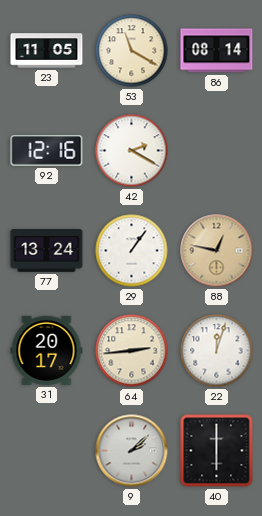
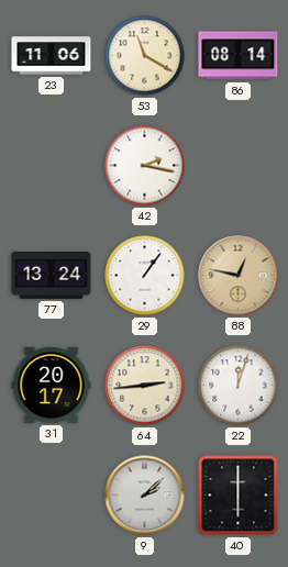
23: 11:05 -> 11:06
92: 12:16 -> none
42: 2:20 -> 2:17
